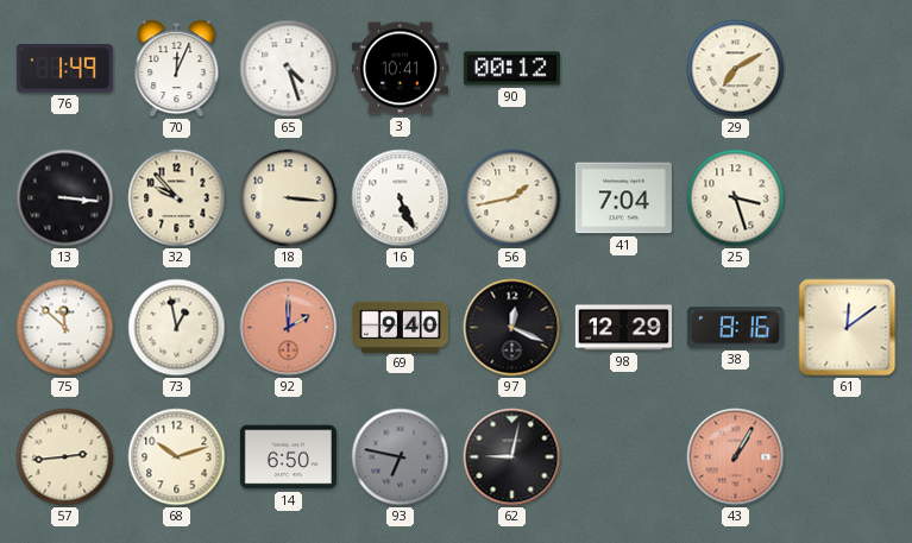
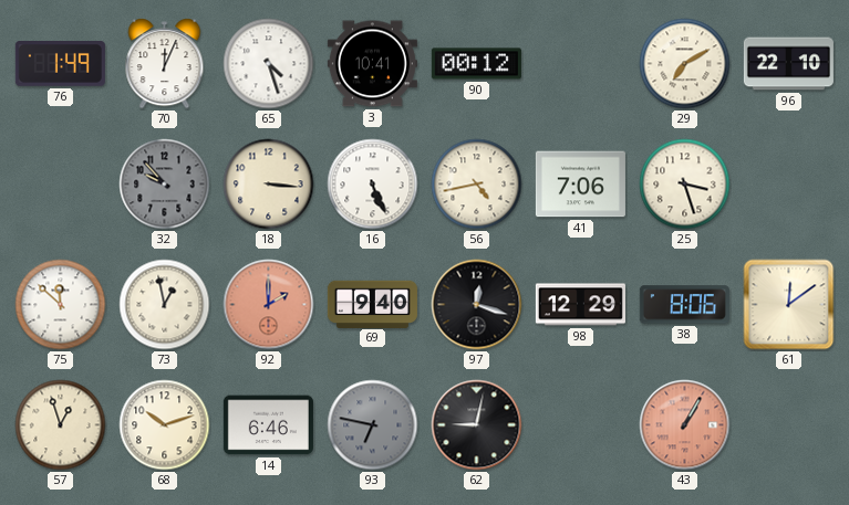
96: none -> 22:10
13: 3:16 -> none
32 dial: cream -> grey
56: 1:43 -> 4:43
41: 7:04 -> 7:06
97: 12:19 -> 12:18
38: 8:16 -> 8:06
57: 2:44 -> 12:57
14: 6:50 -> 6:46
